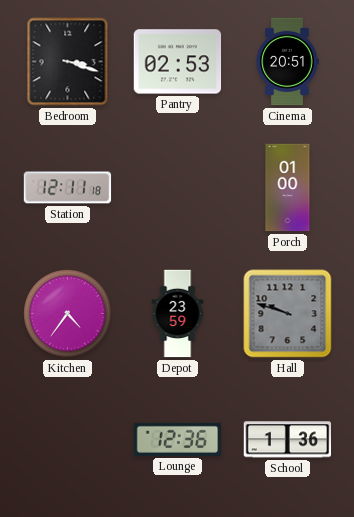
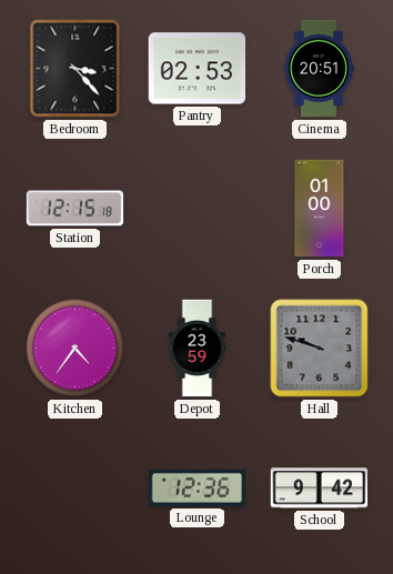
Bedroom: 3:18 -> 3:23
Station: 12:11 -> 12:15
School: 1:36 -> 9:42
